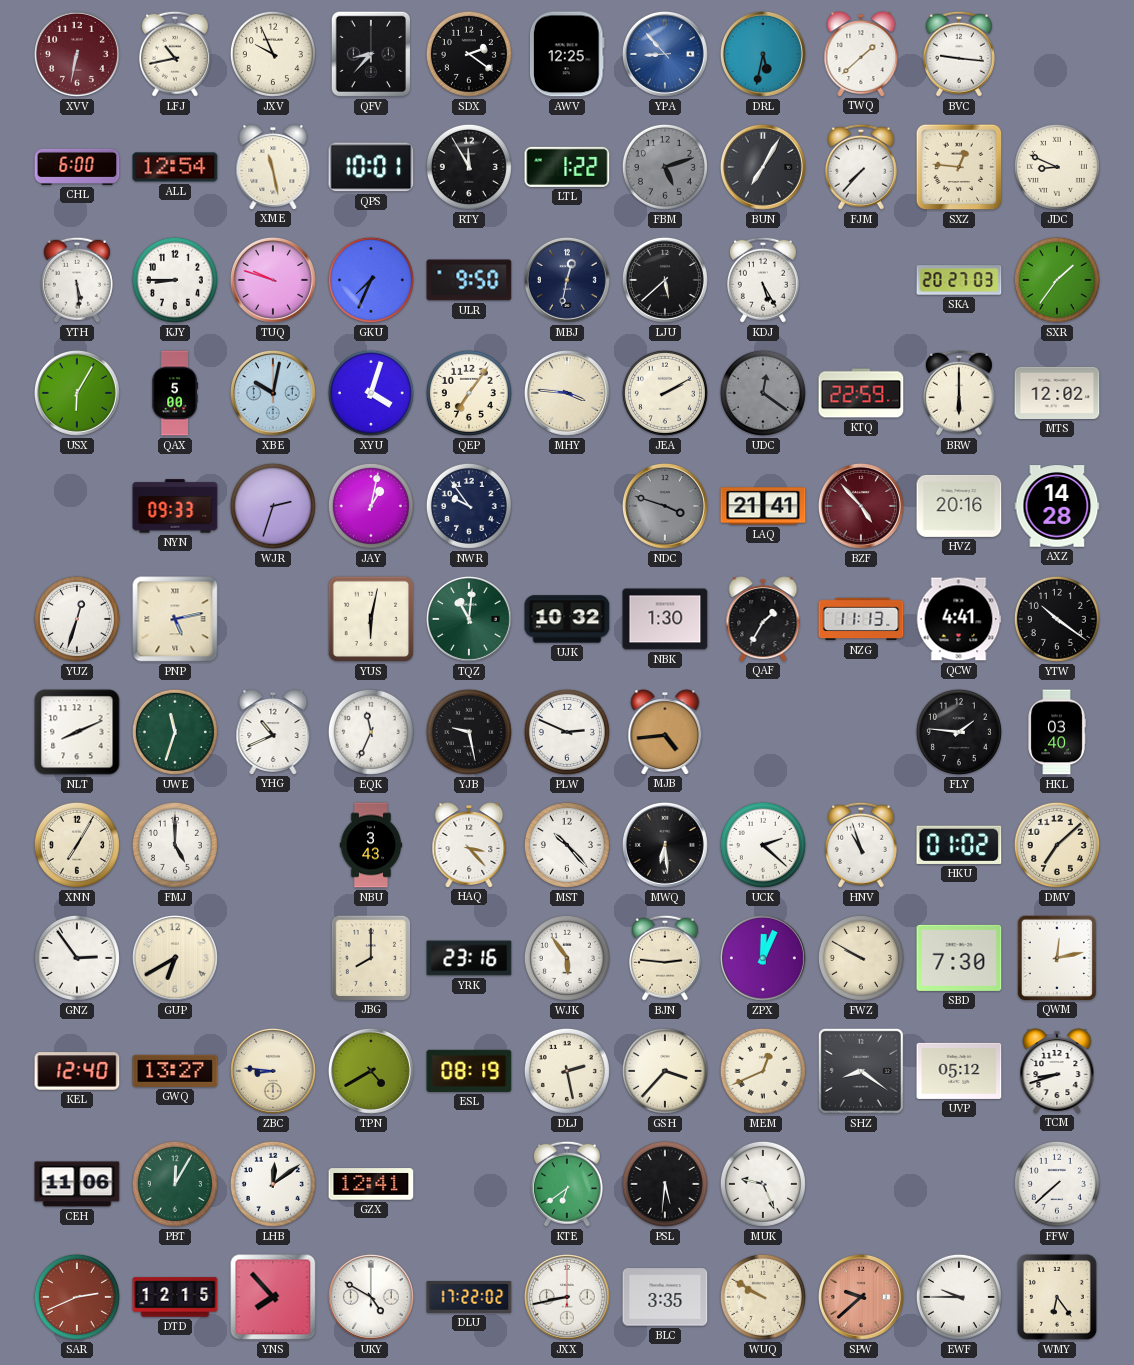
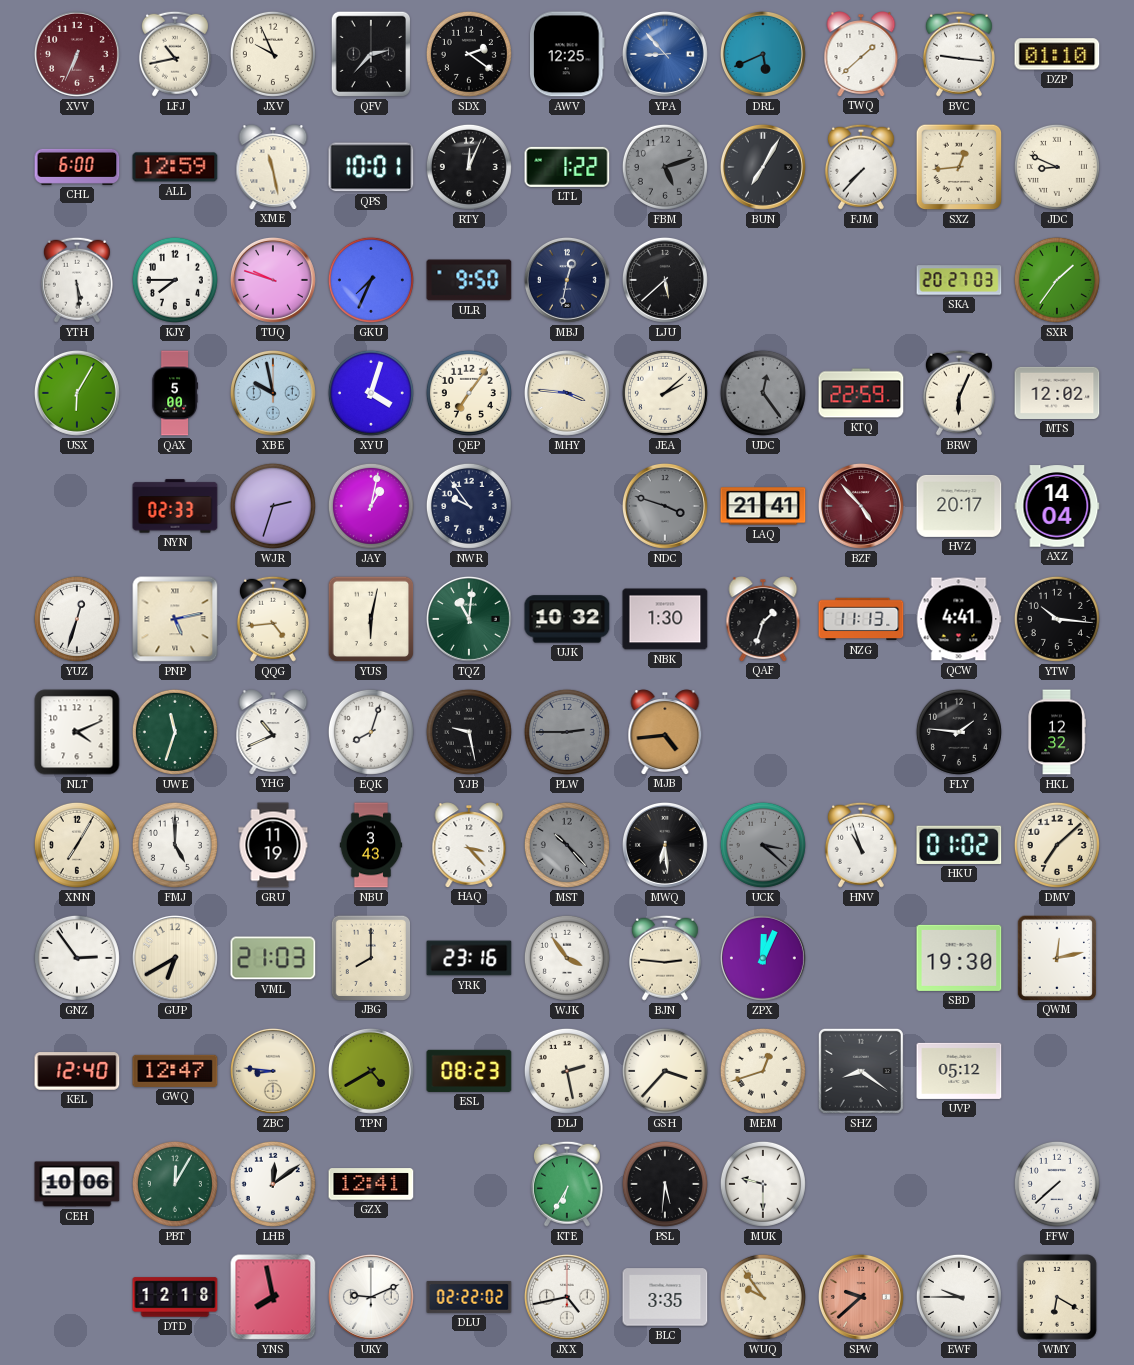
XVV: 6:32 -> 6:34
QFV: 8:37 -> 2:37
DRL: 5:32 -> 5:41
DZP: none -> 01:10
ALL: 12:54 -> 12:59
RTY: 11:55 -> 12:04
SXZ: 12:46 -> 12:44
KJY: 8:45 -> 7:45
KDJ: 5:25 -> none
XBE: 10:02 -> 9:58
JEA: 2:10 -> 2:08
UDC: 12:21 -> 12:24
BRW: 6:00 -> 6:04
NYN: 09:33 -> 02:33
HVZ: 20:16 -> 20:17
AXZ: 14:28 -> 14:04
QQG: none -> 4:44
QAF: 1:35 -> 1:33
YTW: 10:21 -> 10:16
NLT: 8:11 -> 4:11
EQK: 11:34 -> 8:03
PLW: 2:49 -> 2:45
PLW dial: white -> grey
HKL: 03:40 -> 12:32
GRU: none -> 11:19
MST dial: white -> grey
UCK: 2:22 -> 3:22
UCK dial: white -> grey
VML: none -> 21:03
WJK: 5:54 -> 3:54
FWZ: 9:50 -> none
SBD: 7:30 -> 19:30
GWQ: 13:27 -> 12:47
ESL: 08:19 -> 08:23
MEM: 12:41 -> 12:42
TCM: 8:42 -> none
CEH: 11:06 -> 10:06
KTE: 6:39 -> 6:35
MUK: 9:26 -> 9:30
SAR: 2:41 -> none
DTD: 12:15 -> 12:18
YNS: 7:53 -> 7:58
UKY: 4:50 -> 9:11
DLU: 17:22 -> 02:22
JXX: 8:43 -> 4:43
WUQ: 9:50 -> 9:54
WMY: 6:24 -> 6:20
